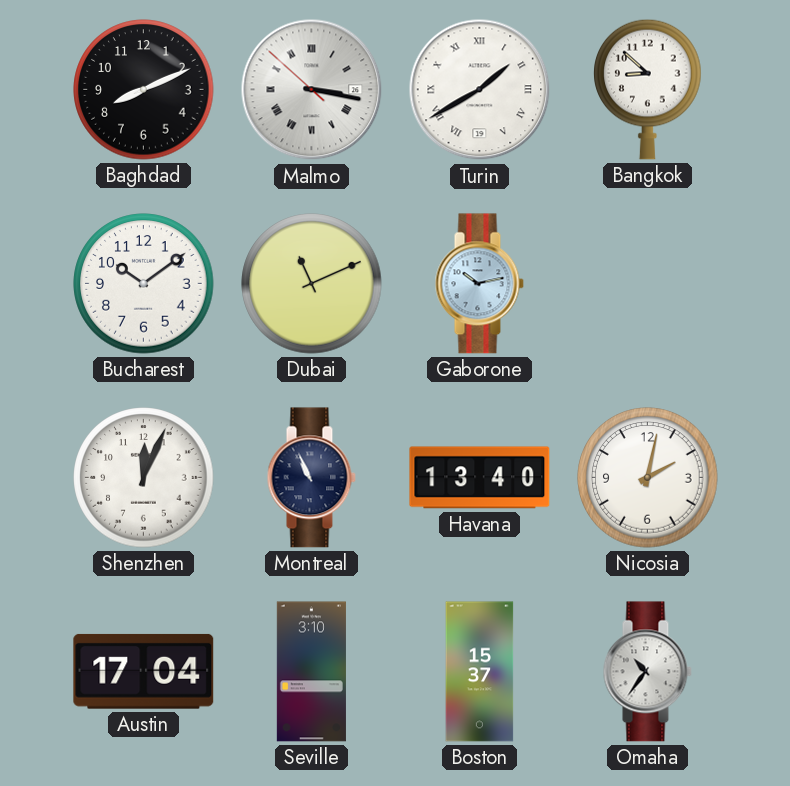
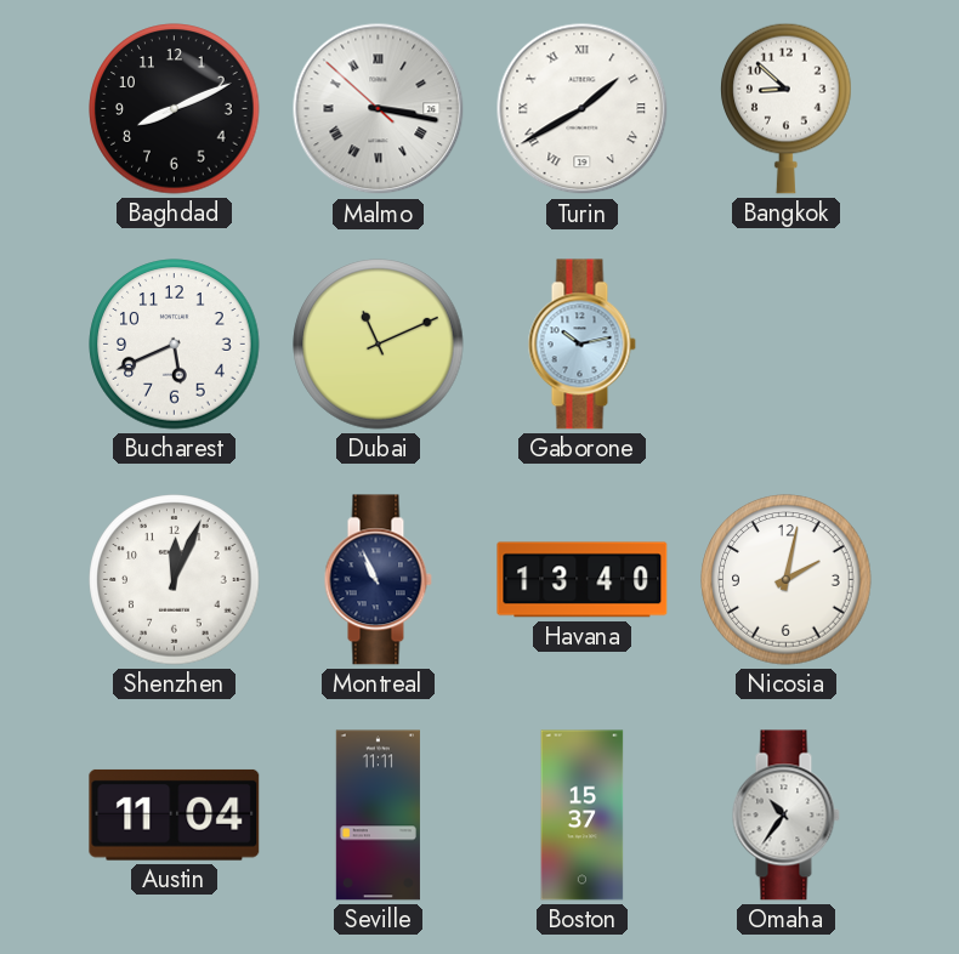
Bucharest: 10:09 -> 5:41
Austin: 17:04 -> 11:04
Seville: 3:10 -> 11:11
